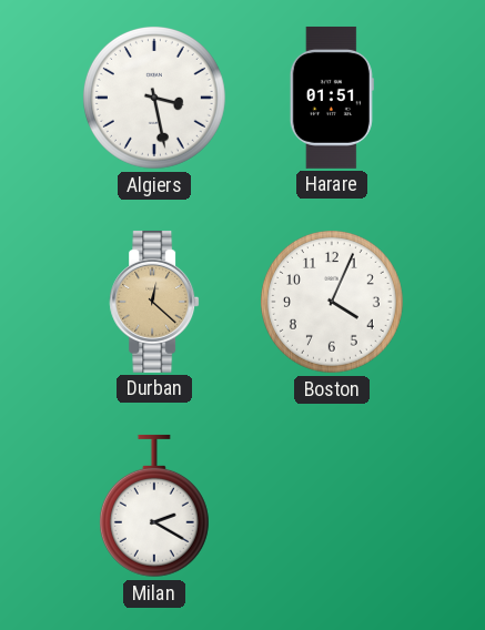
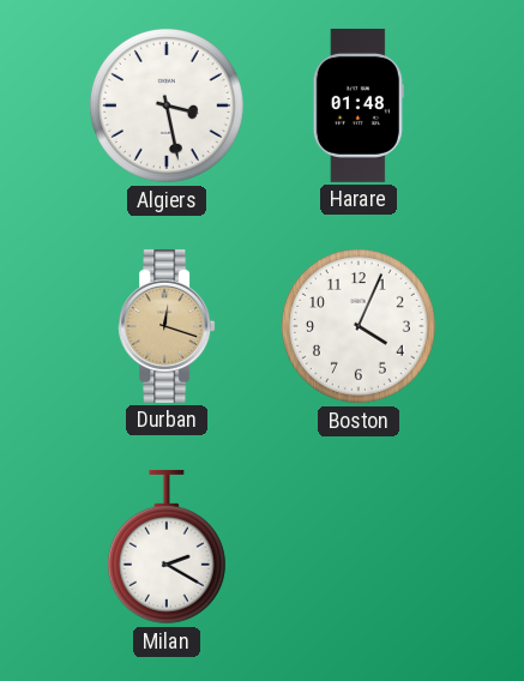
Harare: 01:51 -> 01:48
Durban: 12:22 -> 12:18
